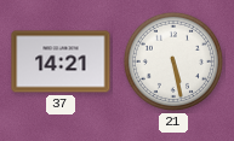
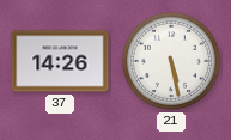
37: 14:21 -> 14:26
